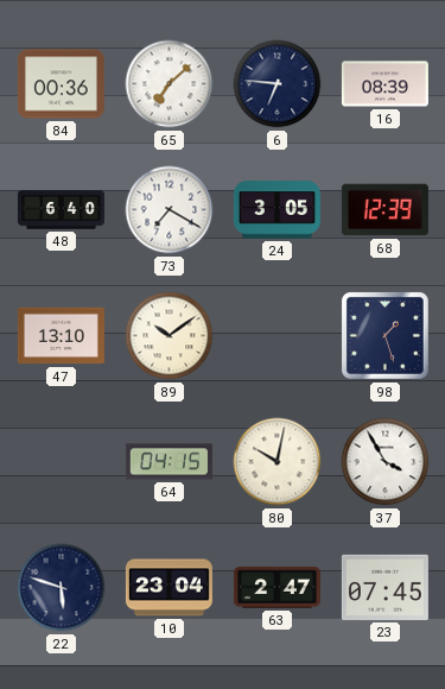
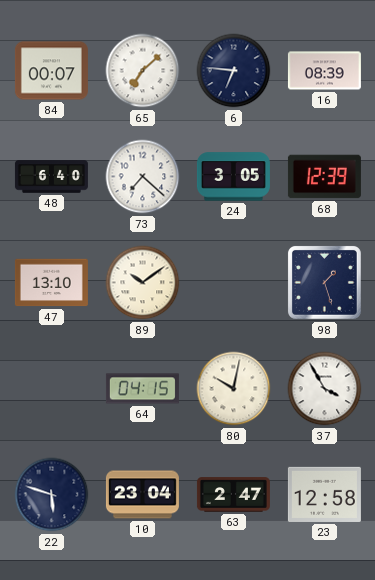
84: 00:36 -> 00:07
73: 7:20 -> 7:22
23: 07:45 -> 12:58
